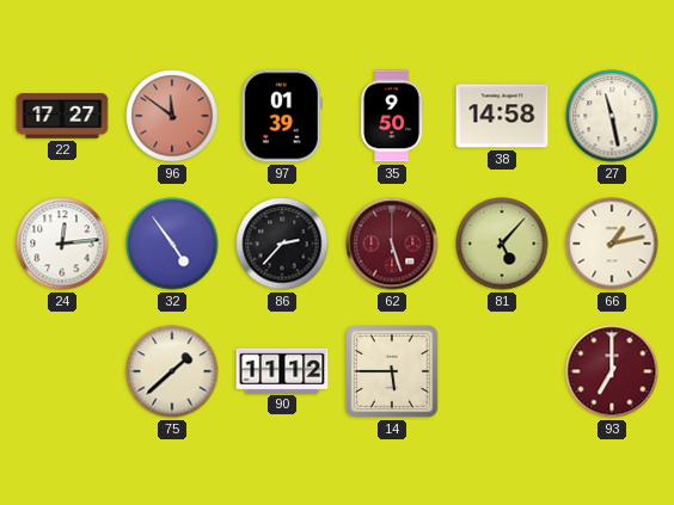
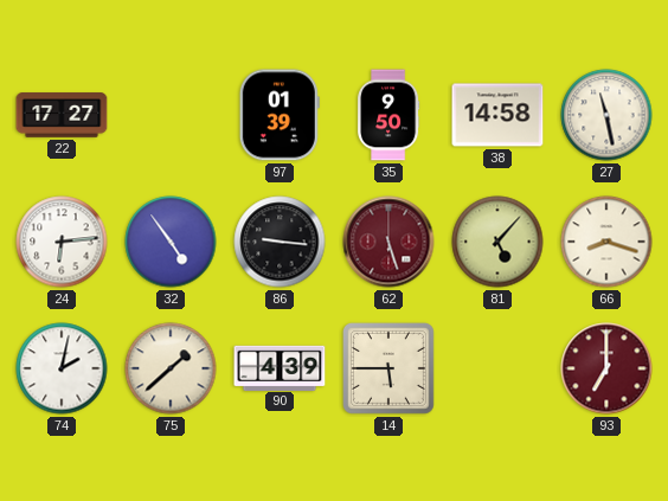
96: 11:51 -> none
24: 12:14 -> 6:14
86: 2:37 -> 9:16
66: 1:13 -> 8:18
74: none -> 2:02
90: 11:12 -> 4:39
